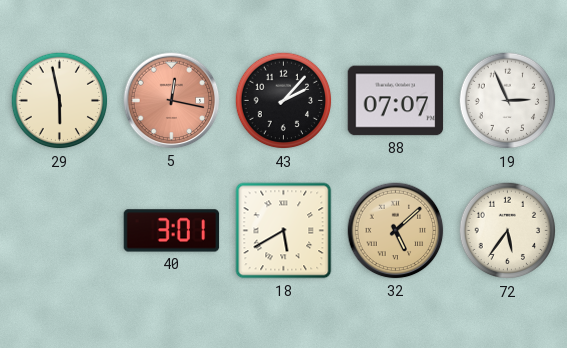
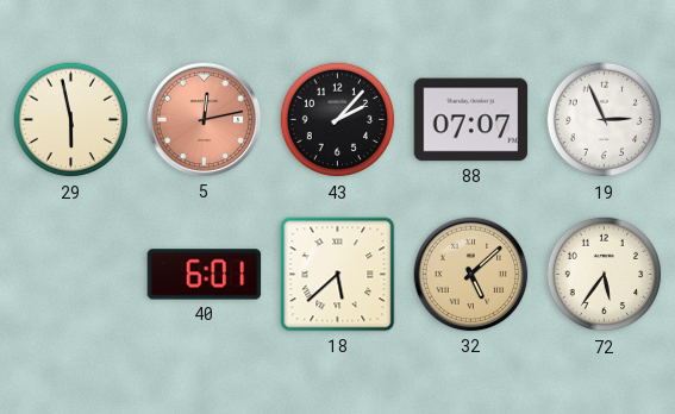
5: 12:17 -> 12:13
40: 3:01 -> 6:01
18: 5:40 -> 5:38
